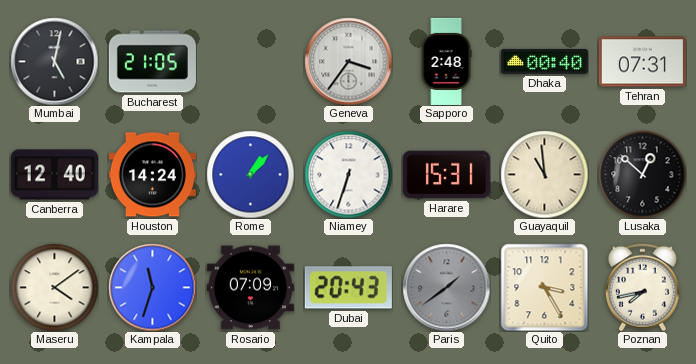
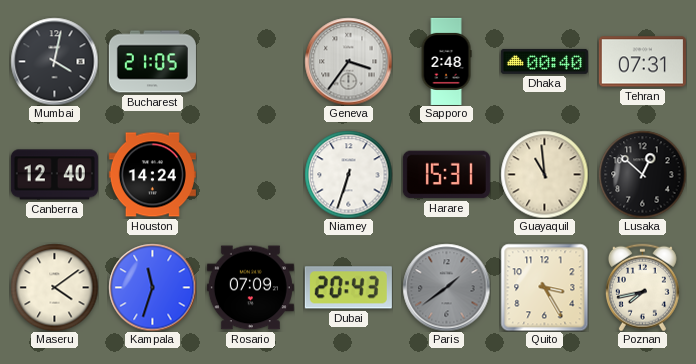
Mumbai: 5:02 -> 4:02
Rome: 1:07 -> none
